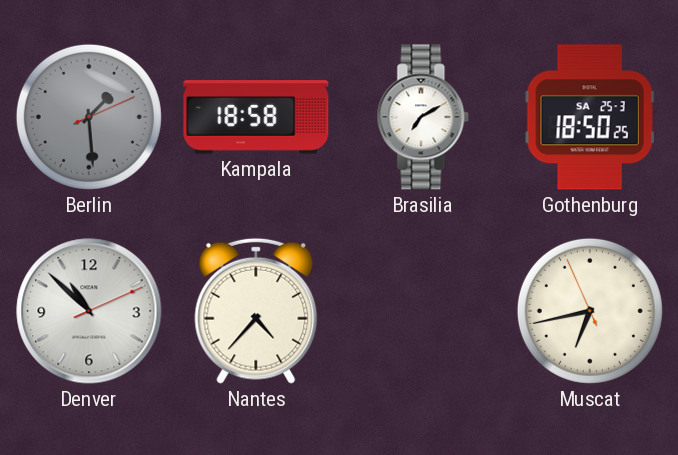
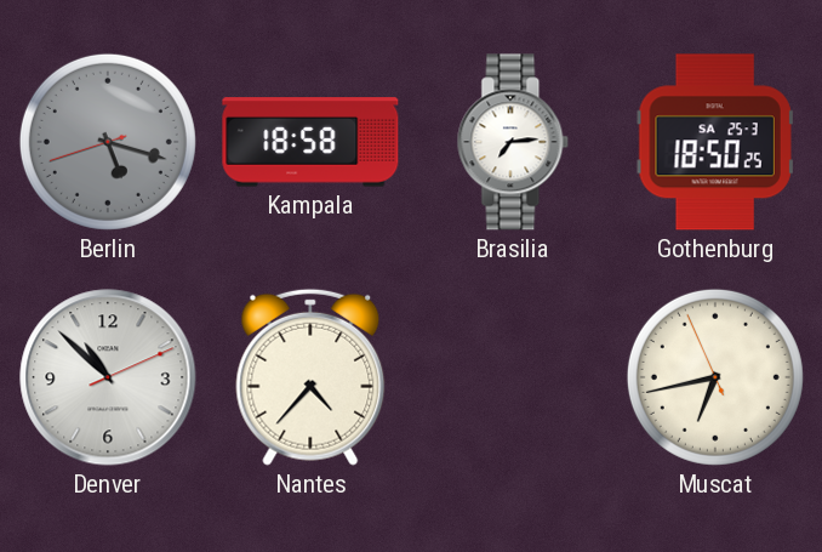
Berlin: 1:29 -> 5:17
Brasilia: 7:10 -> 7:14
